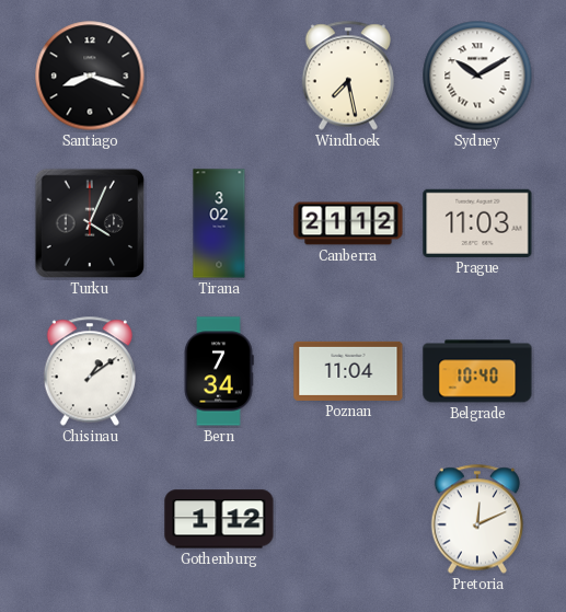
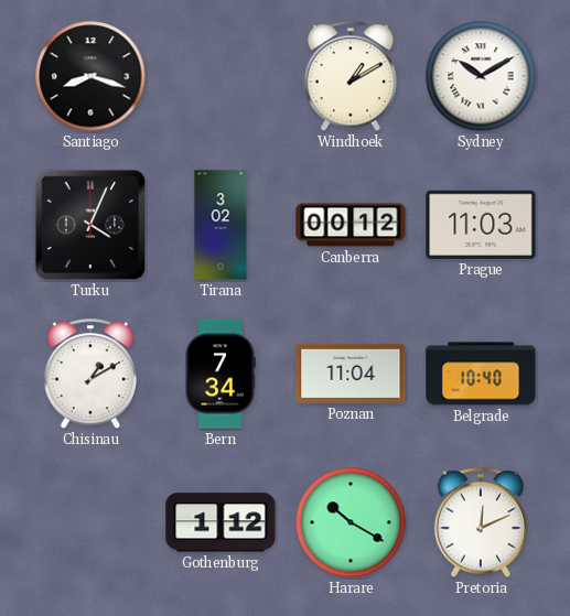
Windhoek: 7:28 -> 1:10
Canberra: 21:12 -> 00:12
Chisinau: 1:09 -> 1:10
Harare: none -> 10:20
